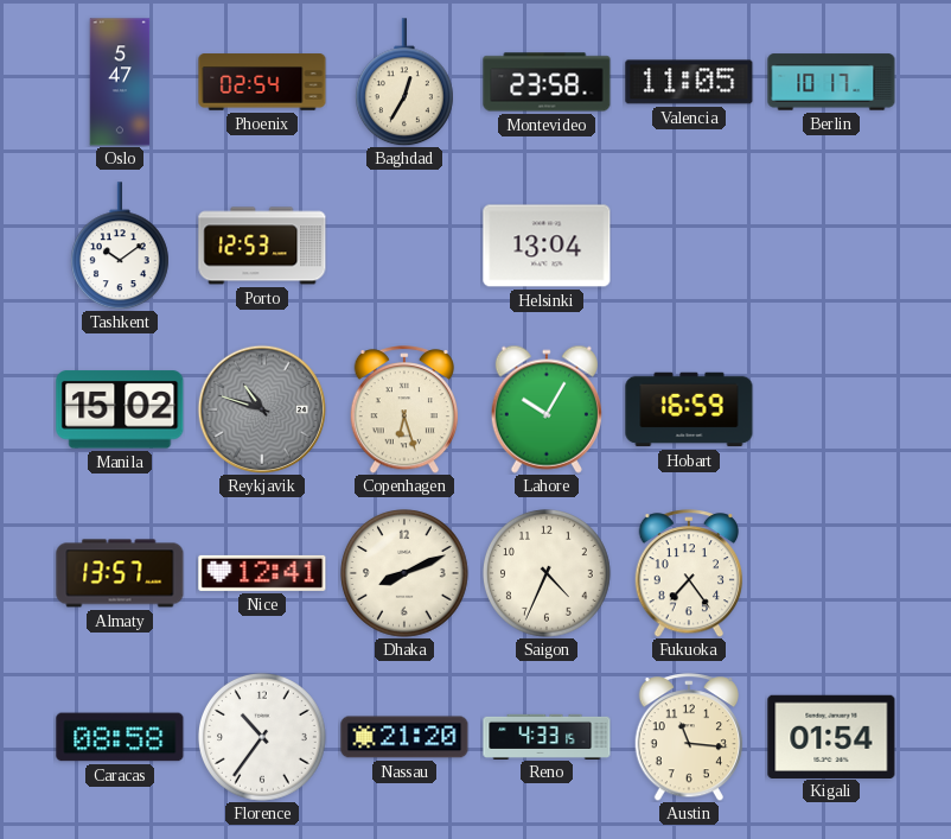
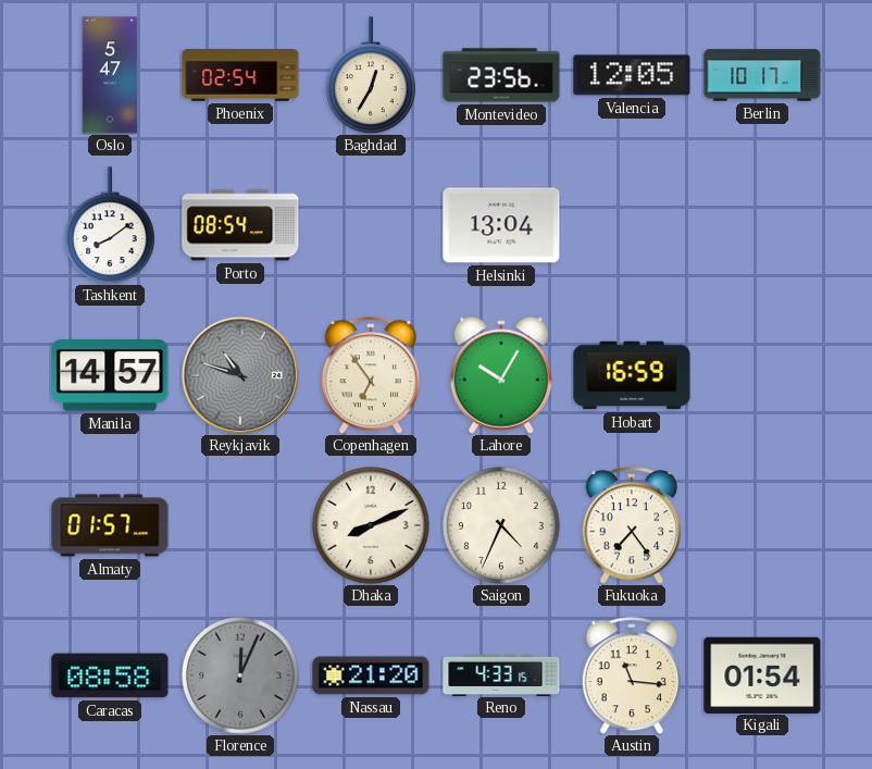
Montevideo: 23:58 -> 23:56
Valencia: 11:05 -> 12:05
Tashkent: 10:09 -> 8:09
Porto: 12:53 -> 08:54
Manila: 15:02 -> 14:57
Copenhagen: 6:27 -> 6:54
Almaty: 13:57 -> 01:57
Nice: 12:41 -> none
Florence: 10:36 -> 12:04
Florence dial: white -> grey
